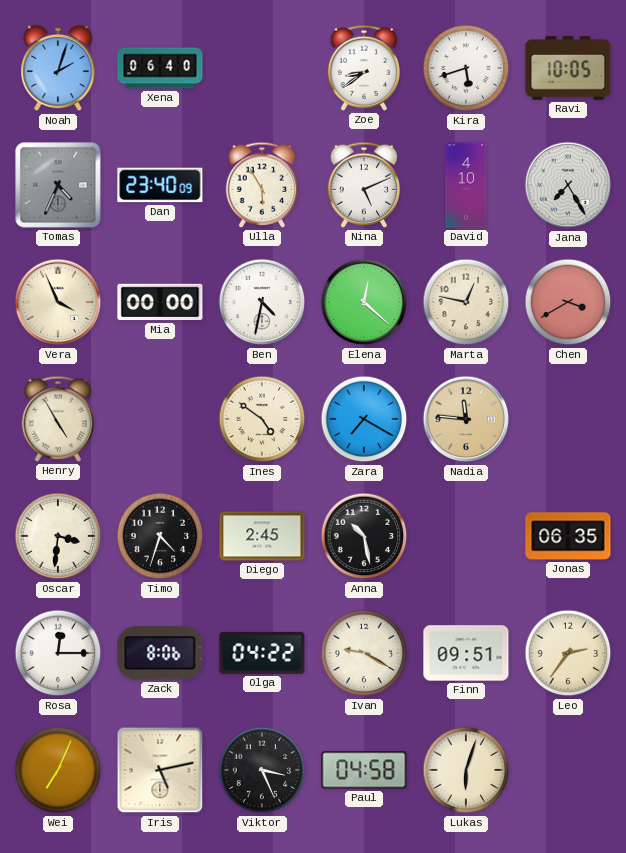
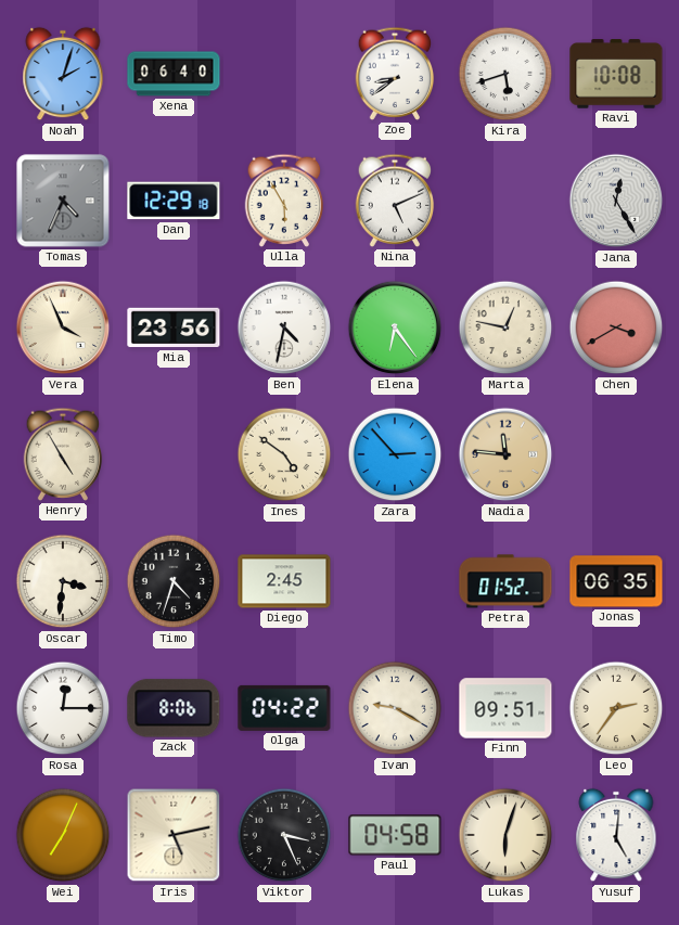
Ravi: 10:05 -> 10:08
Dan: 23:40 -> 12:29
David: 4:10 -> none
Jana: 7:25 -> 12:25
Mia: 00:00 -> 23:56
Elena: 12:22 -> 6:24
Zara: 7:20 -> 2:53
Anna: 10:28 -> none
Petra: none -> 01:52
Yusuf: none -> 5:01
